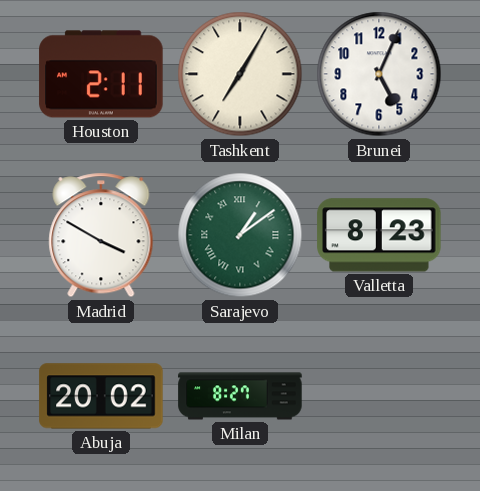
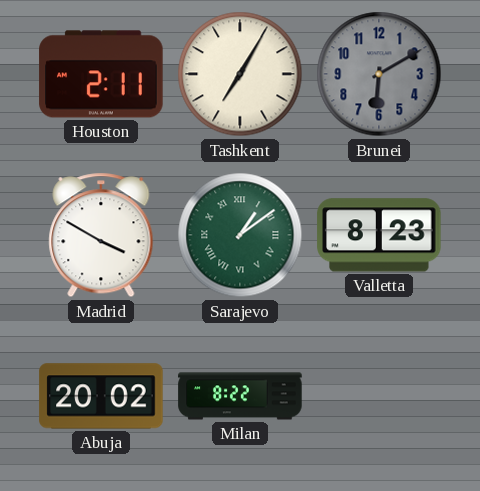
Brunei: 5:04 -> 6:10
Brunei dial: white -> grey
Milan: 8:27 -> 8:22
